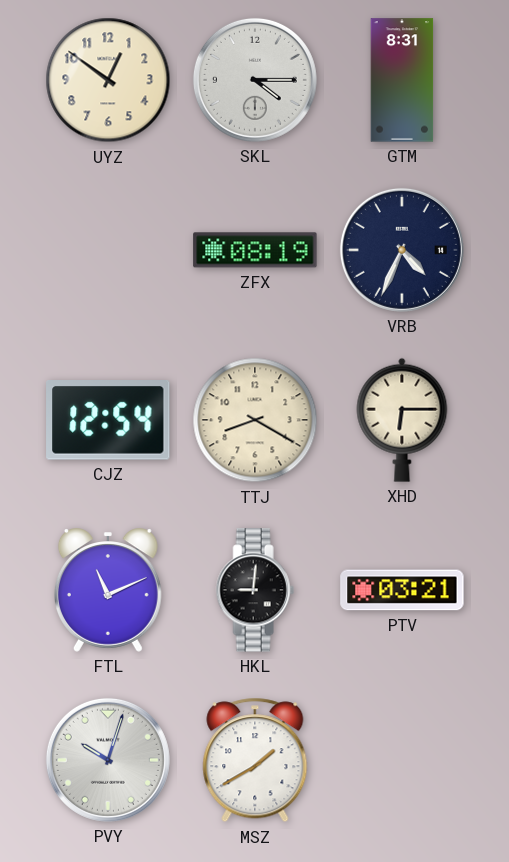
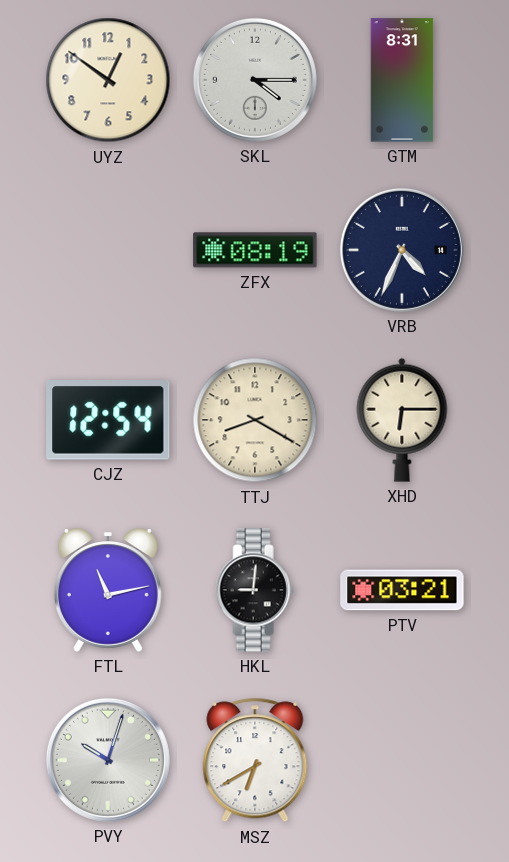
FTL: 11:11 -> 11:13
MSZ: 1:40 -> 6:40
